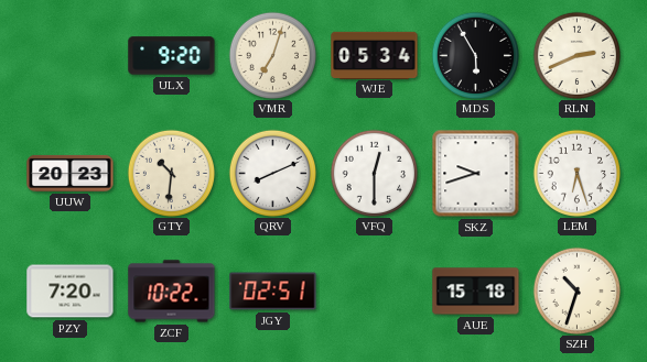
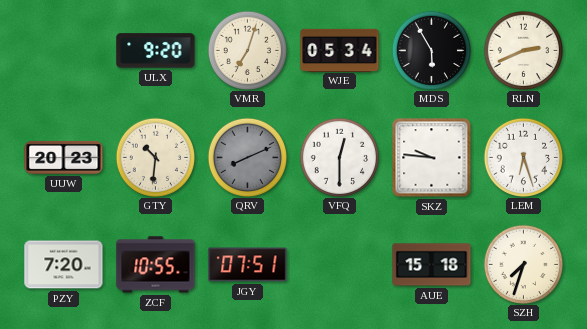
QRV dial: white -> grey
SKZ: 9:42 -> 9:46
ZCF: 10:22 -> 10:55
JGY: 02:51 -> 07:51
SZH: 10:33 -> 7:33
